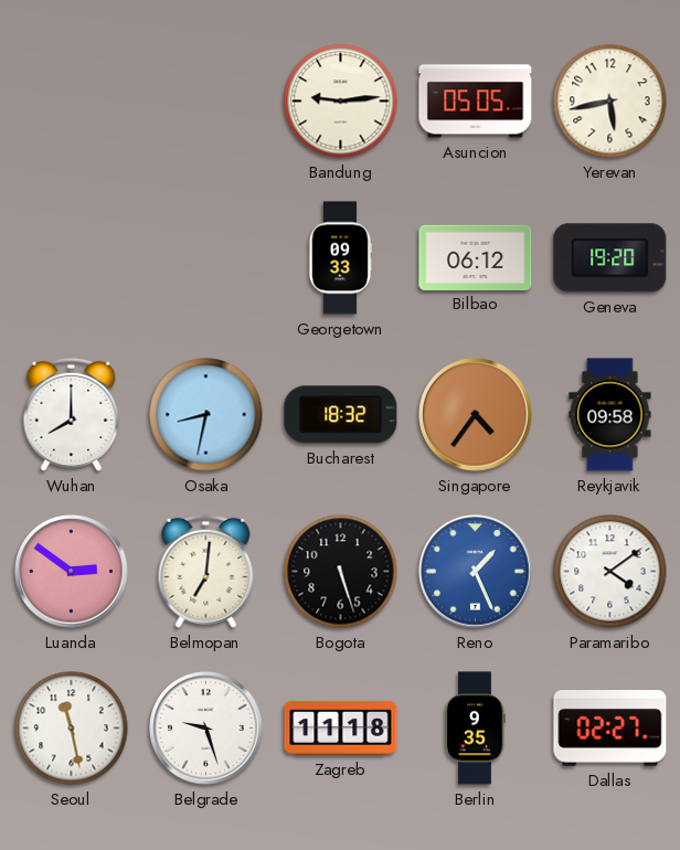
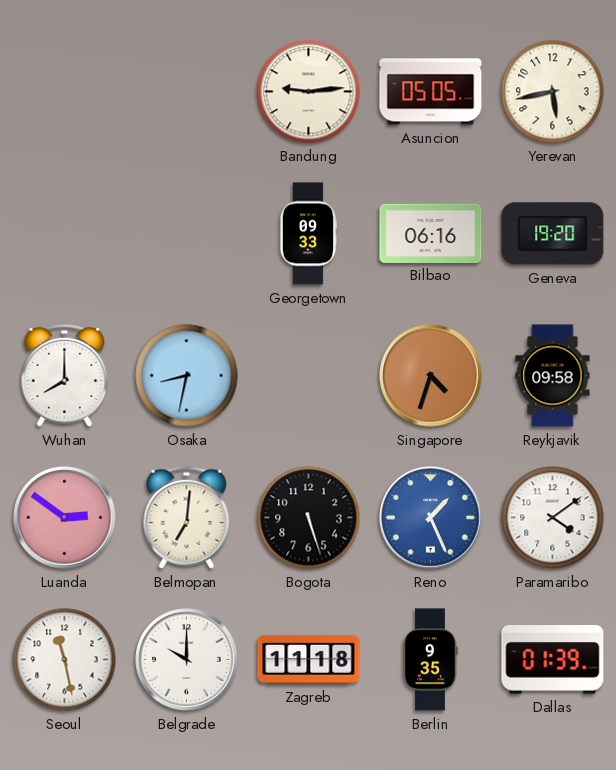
Bilbao: 06:12 -> 06:16
Bucharest: 18:32 -> none
Singapore: 4:36 -> 4:33
Belgrade: 9:27 -> 10:00
Dallas: 02:27 -> 01:39
